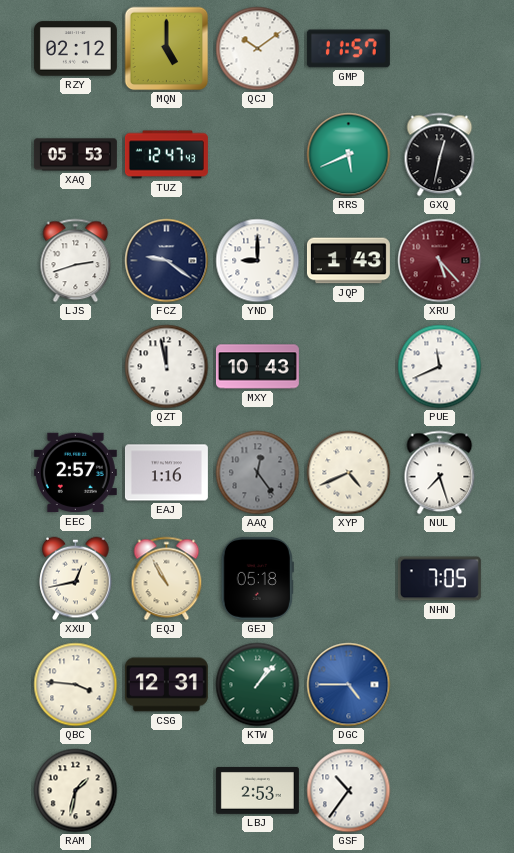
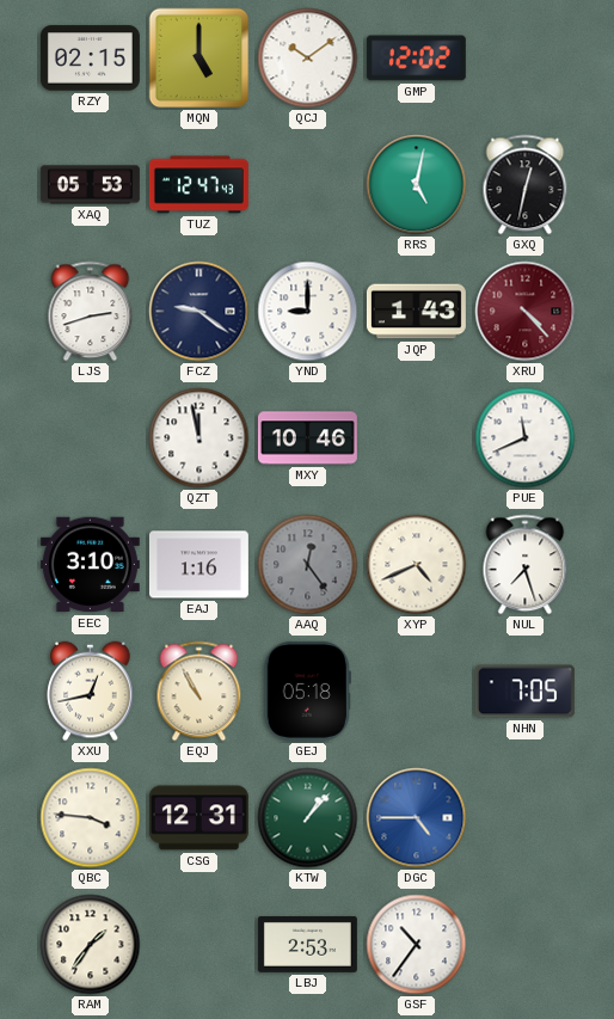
RZY: 02:12 -> 02:15
GMP: 11:57 -> 12:02
RRS: 5:41 -> 5:02
XRU: 5:23 -> 4:23
MXY: 10:43 -> 10:46
EEC: 2:57 -> 3:10
RAM: 1:32 -> 1:36
